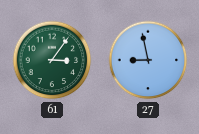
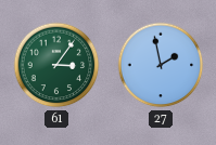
27: 8:58 -> 1:58
